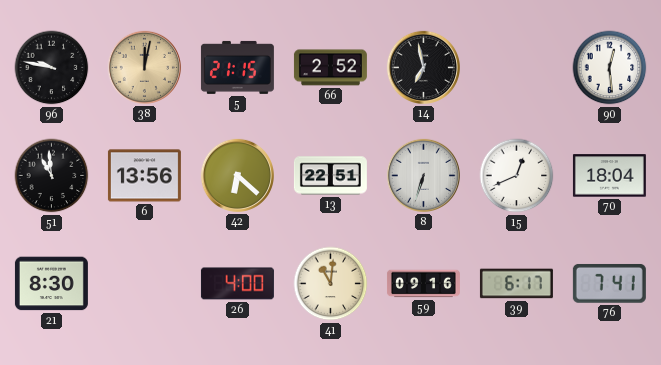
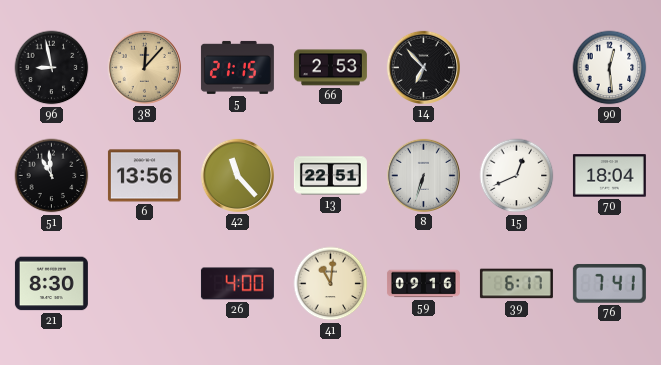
96: 9:47 -> 8:58
38: 12:02 -> 12:07
66: 2:52 -> 2:53
14: 6:58 -> 6:53
42: 6:22 -> 11:23
